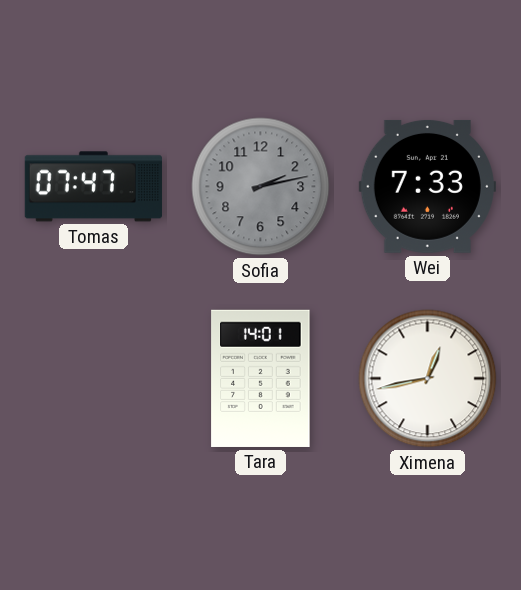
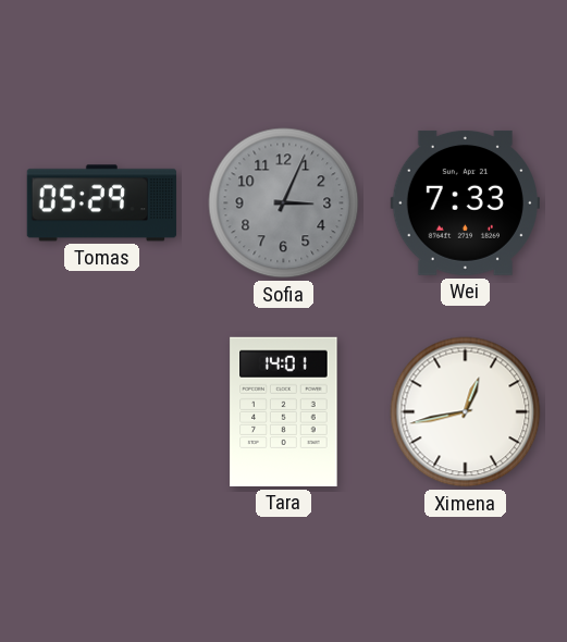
Tomas: 07:47 -> 05:29
Sofia: 2:13 -> 3:04
